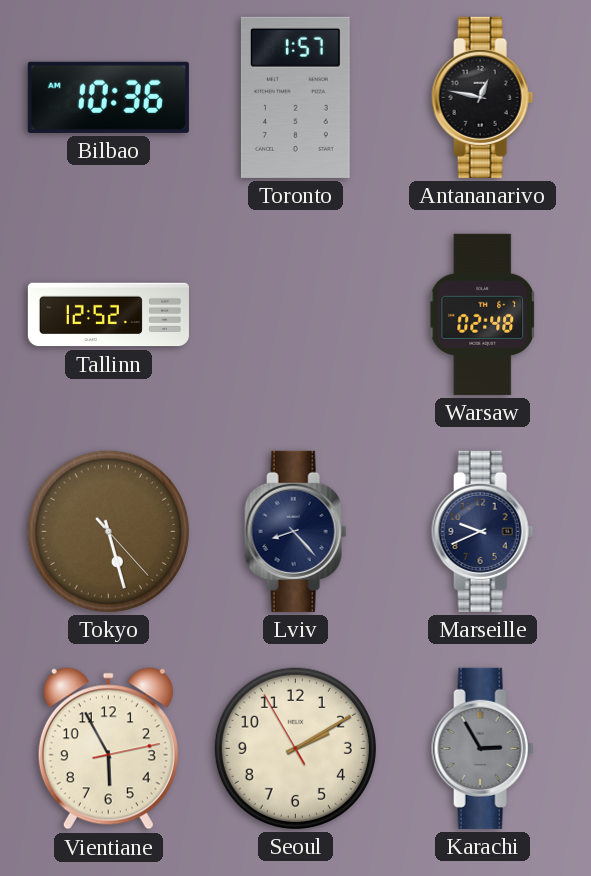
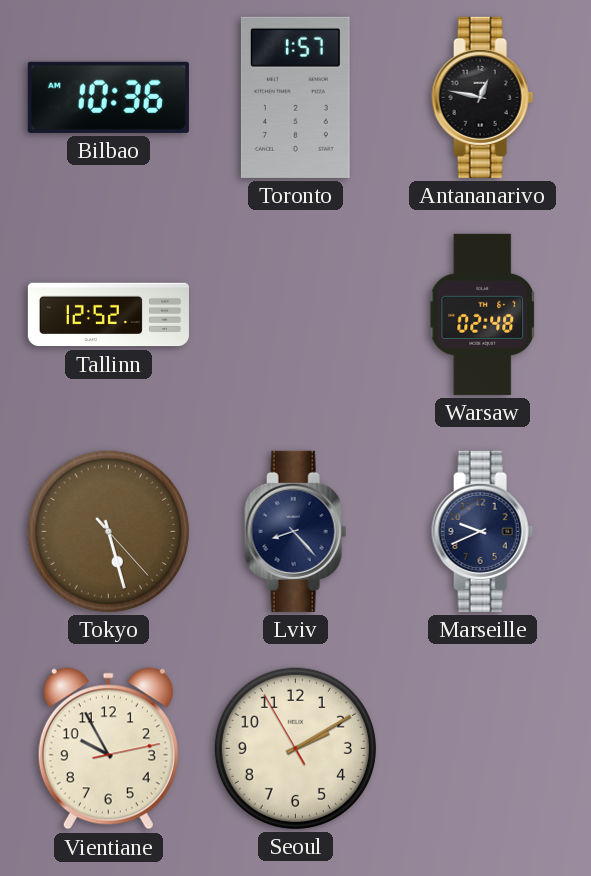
Vientiane: 5:55 -> 9:55
Karachi: 2:55 -> none
